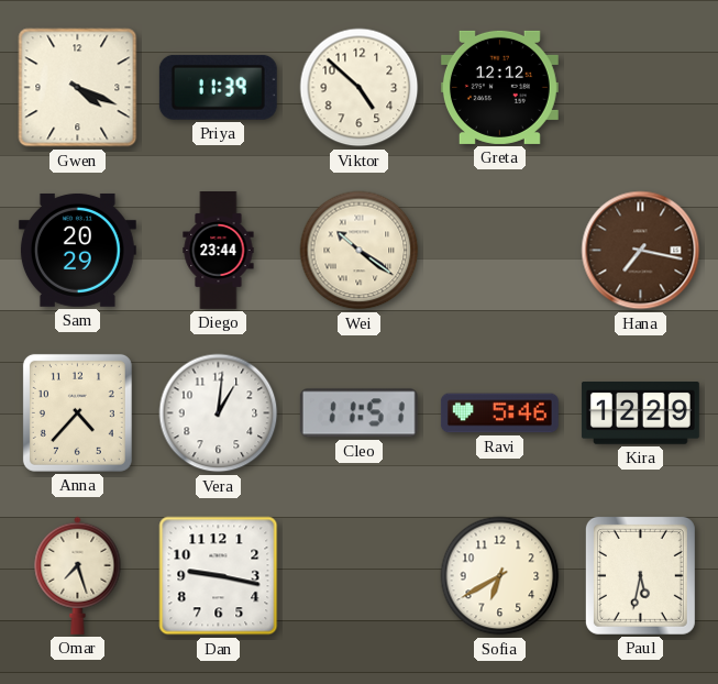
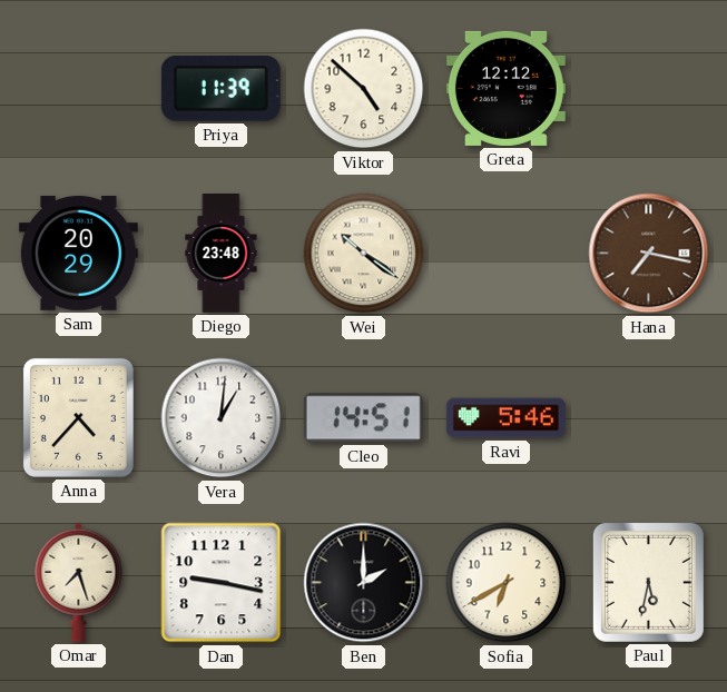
Gwen: 4:19 -> none
Diego: 23:44 -> 23:48
Cleo: 11:51 -> 14:51
Kira: 12:29 -> none
Ben: none -> 2:00
